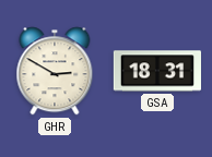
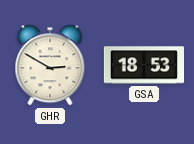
GSA: 18:31 -> 18:53
